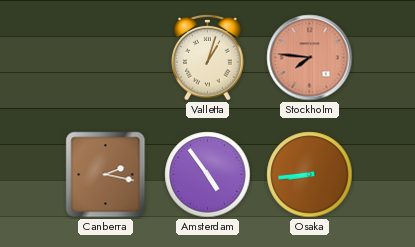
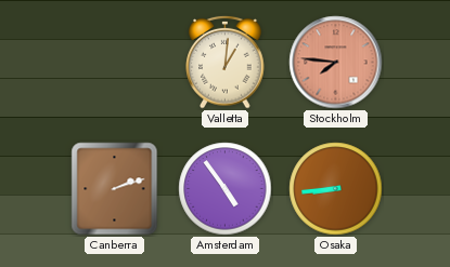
Valletta: 1:03 -> 1:01
Canberra: 2:17 -> 2:12
